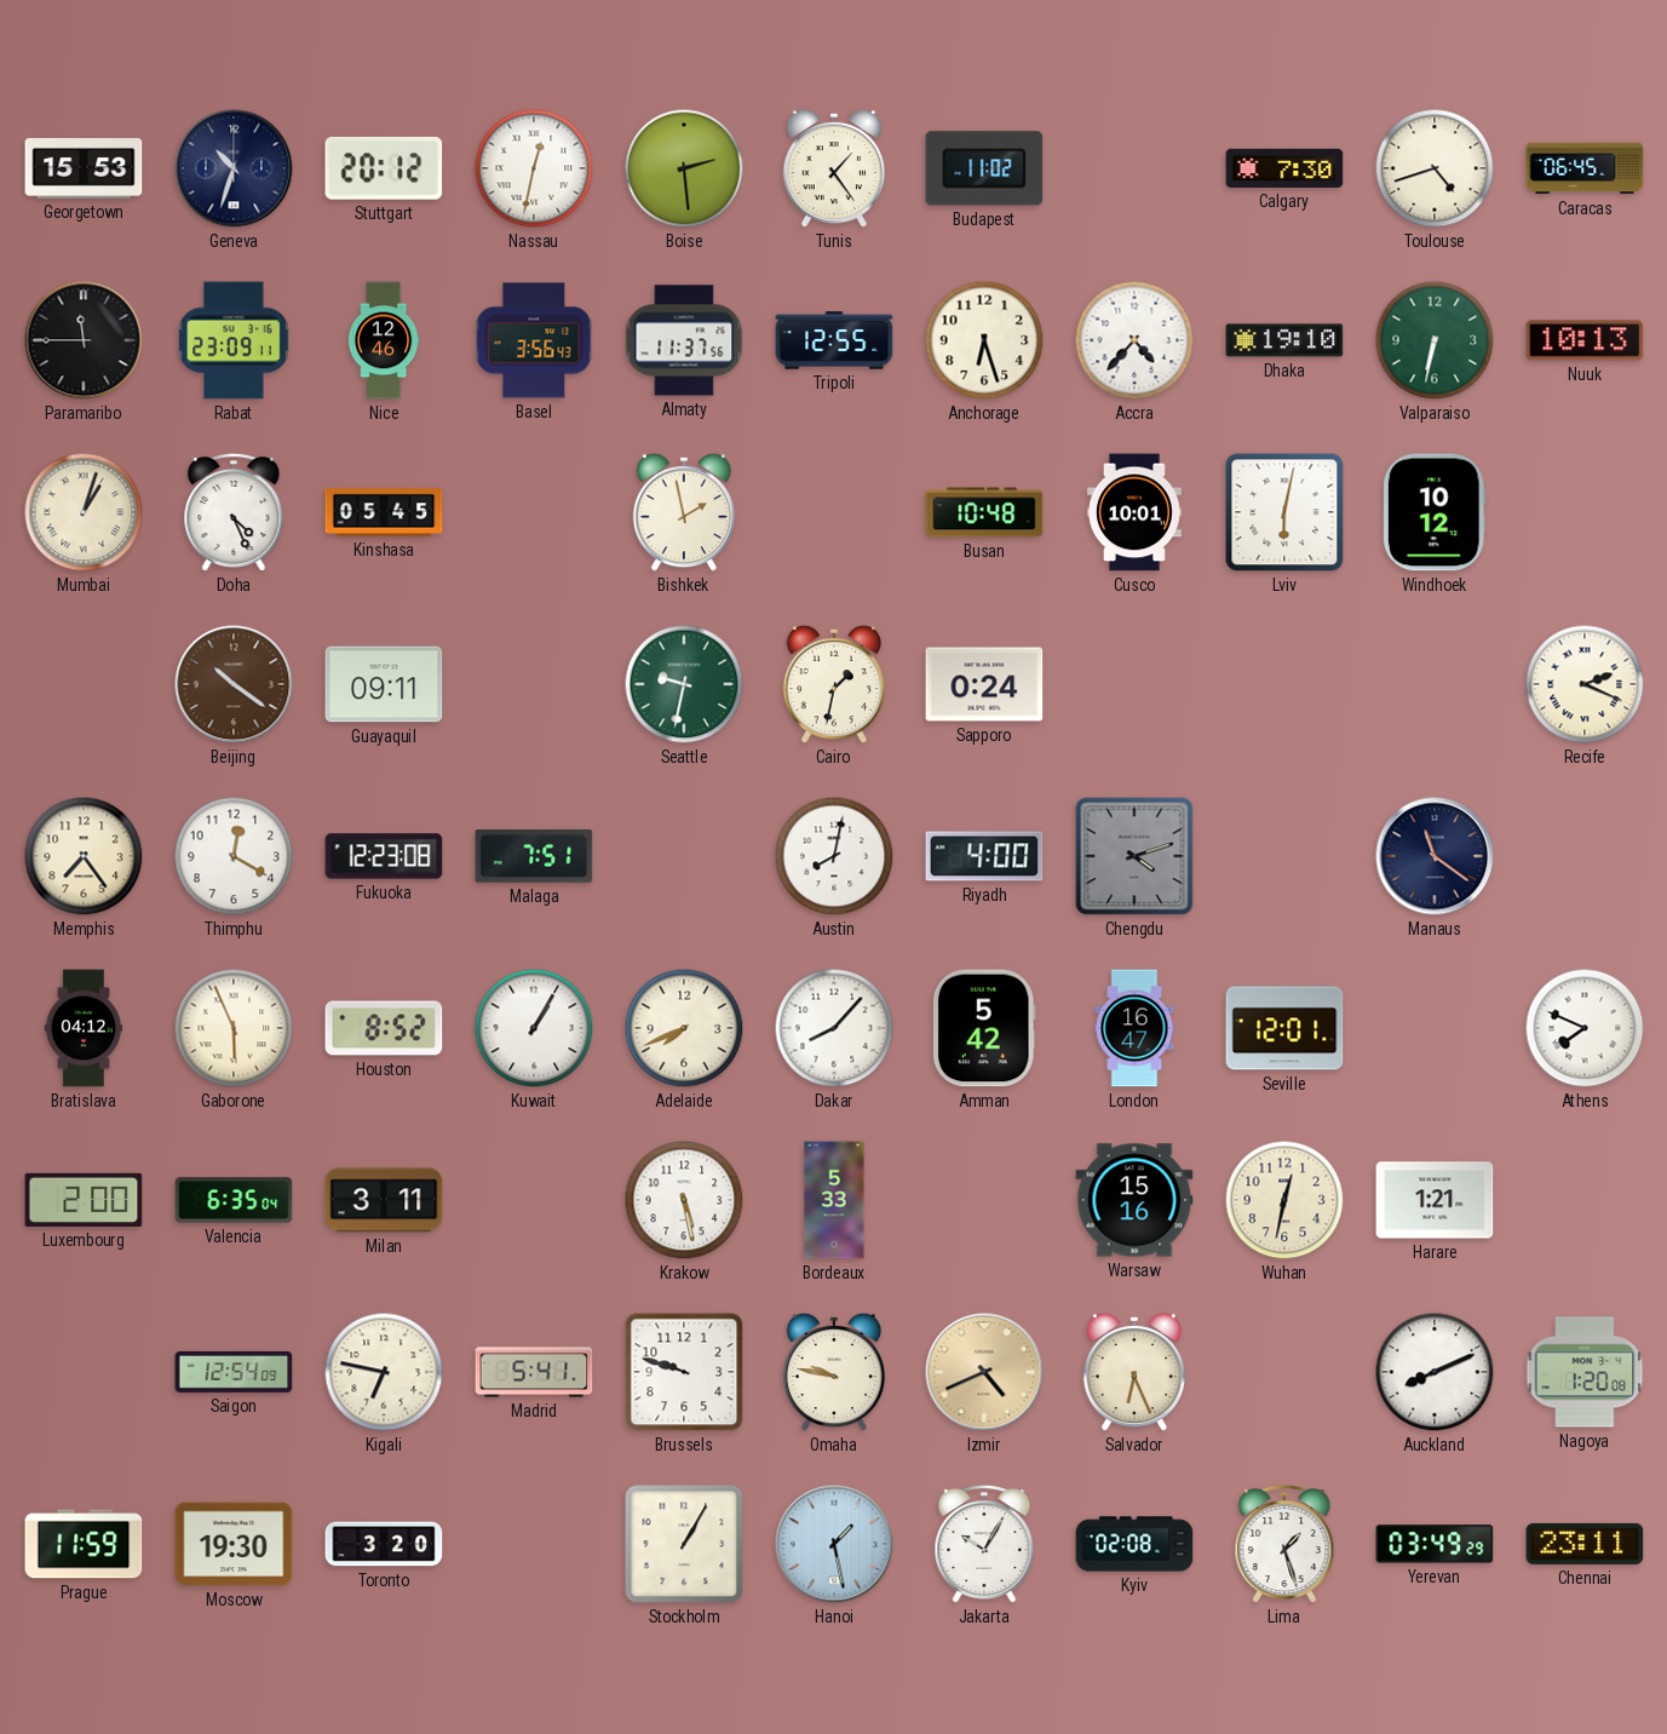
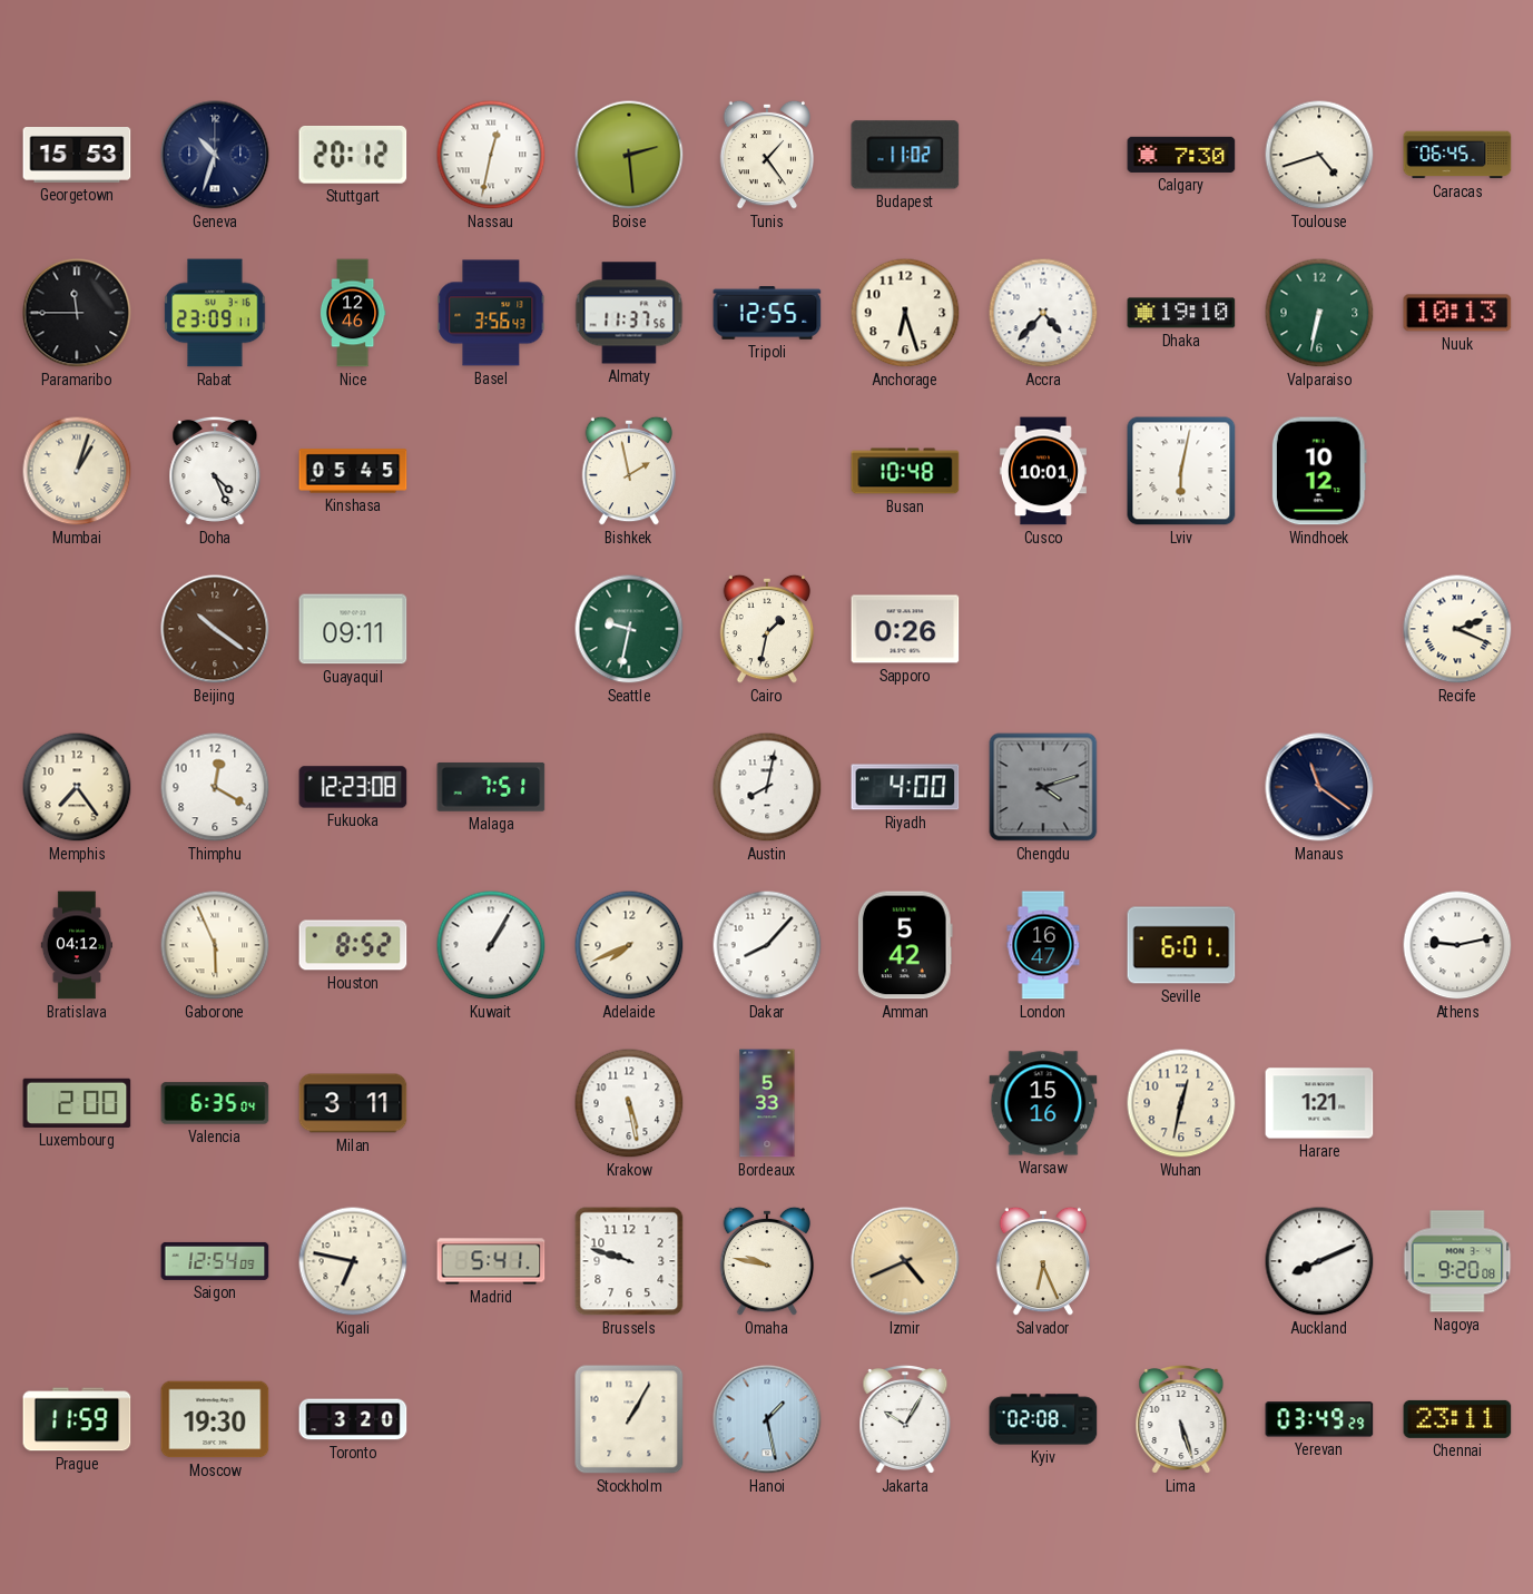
Sapporo: 0:24 -> 0:26
Seville: 12:01 -> 6:01
Athens: 7:49 -> 9:13
Nagoya: 1:20 -> 9:20
Lima: 1:27 -> 5:27
